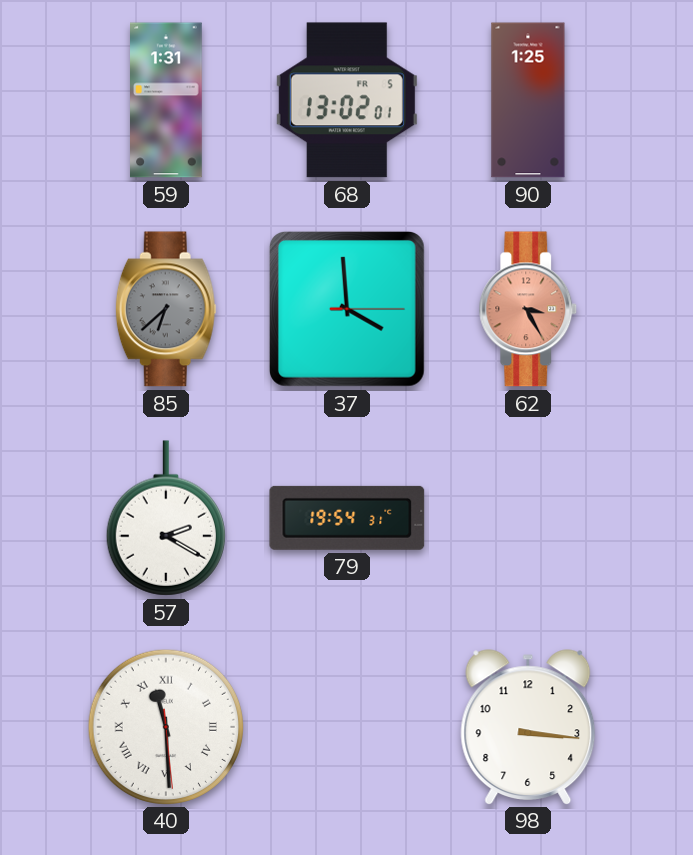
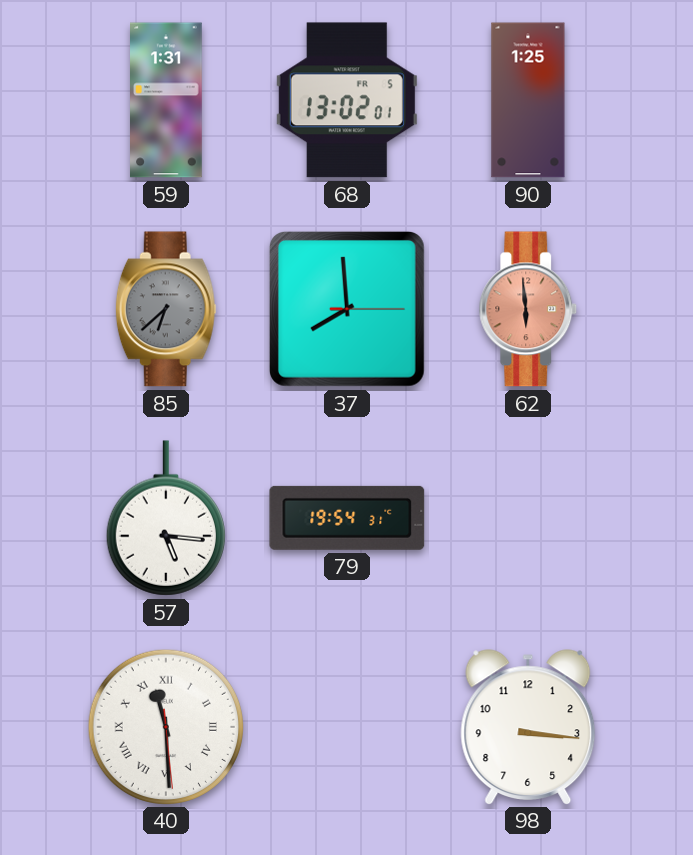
37: 3:59 -> 7:59
62: 3:25 -> 5:59
57: 2:20 -> 5:16
